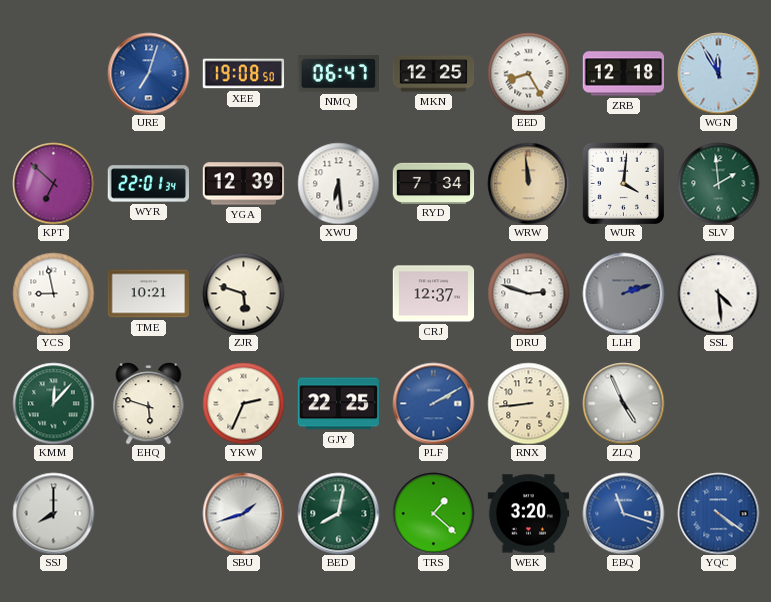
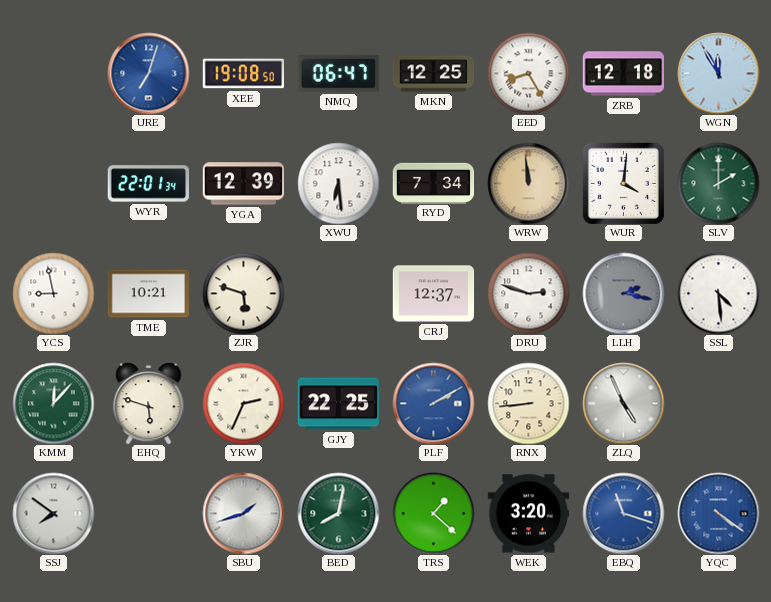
KPT: 6:52 -> none
SLV: 1:59 -> 2:00
LLH: 2:12 -> 2:17
SSJ: 8:00 -> 7:51
